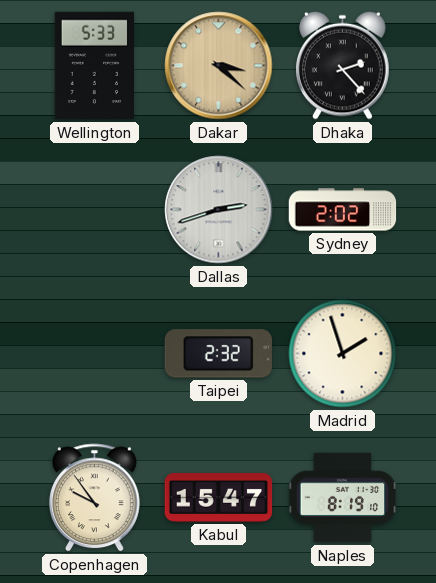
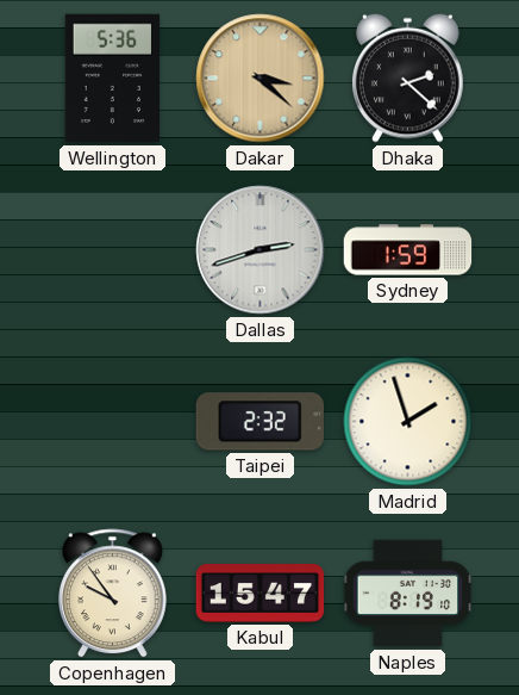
Wellington: 5:33 -> 5:36
Dhaka: 2:23 -> 2:22
Sydney: 2:02 -> 1:59
